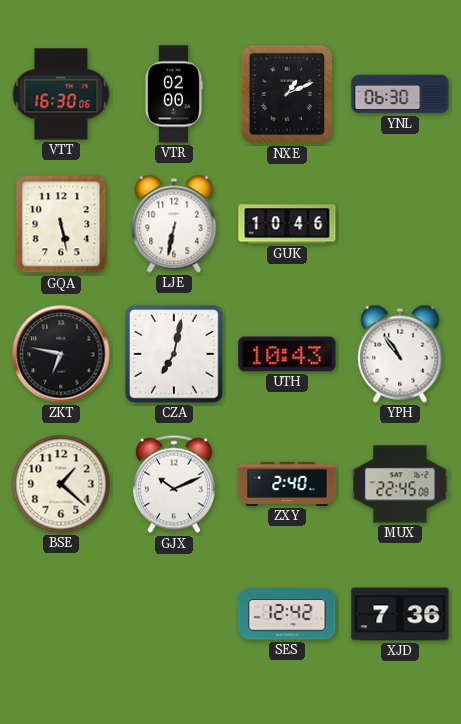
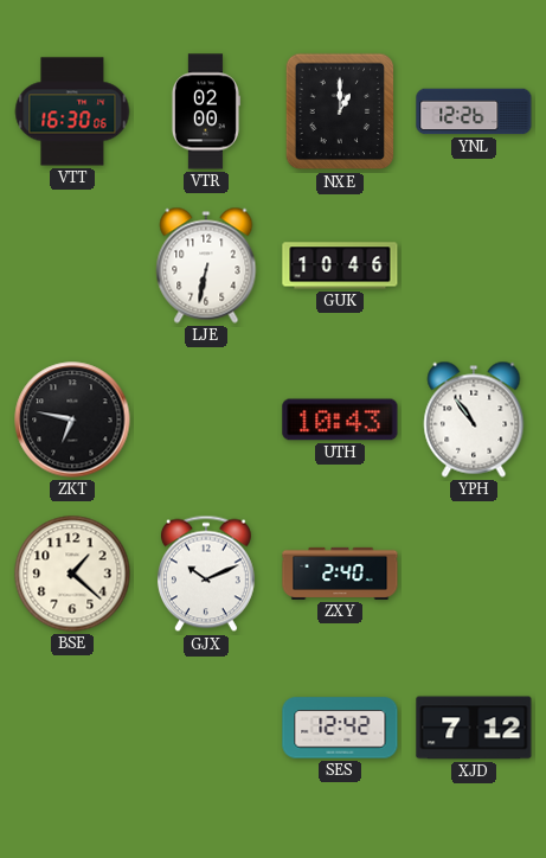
NXE: 1:11 -> 1:00
YNL: 06:30 -> 12:26
GQA: 5:28 -> none
CZA: 7:02 -> none
MUX: 22:45 -> none
XJD: 7:36 -> 7:12
